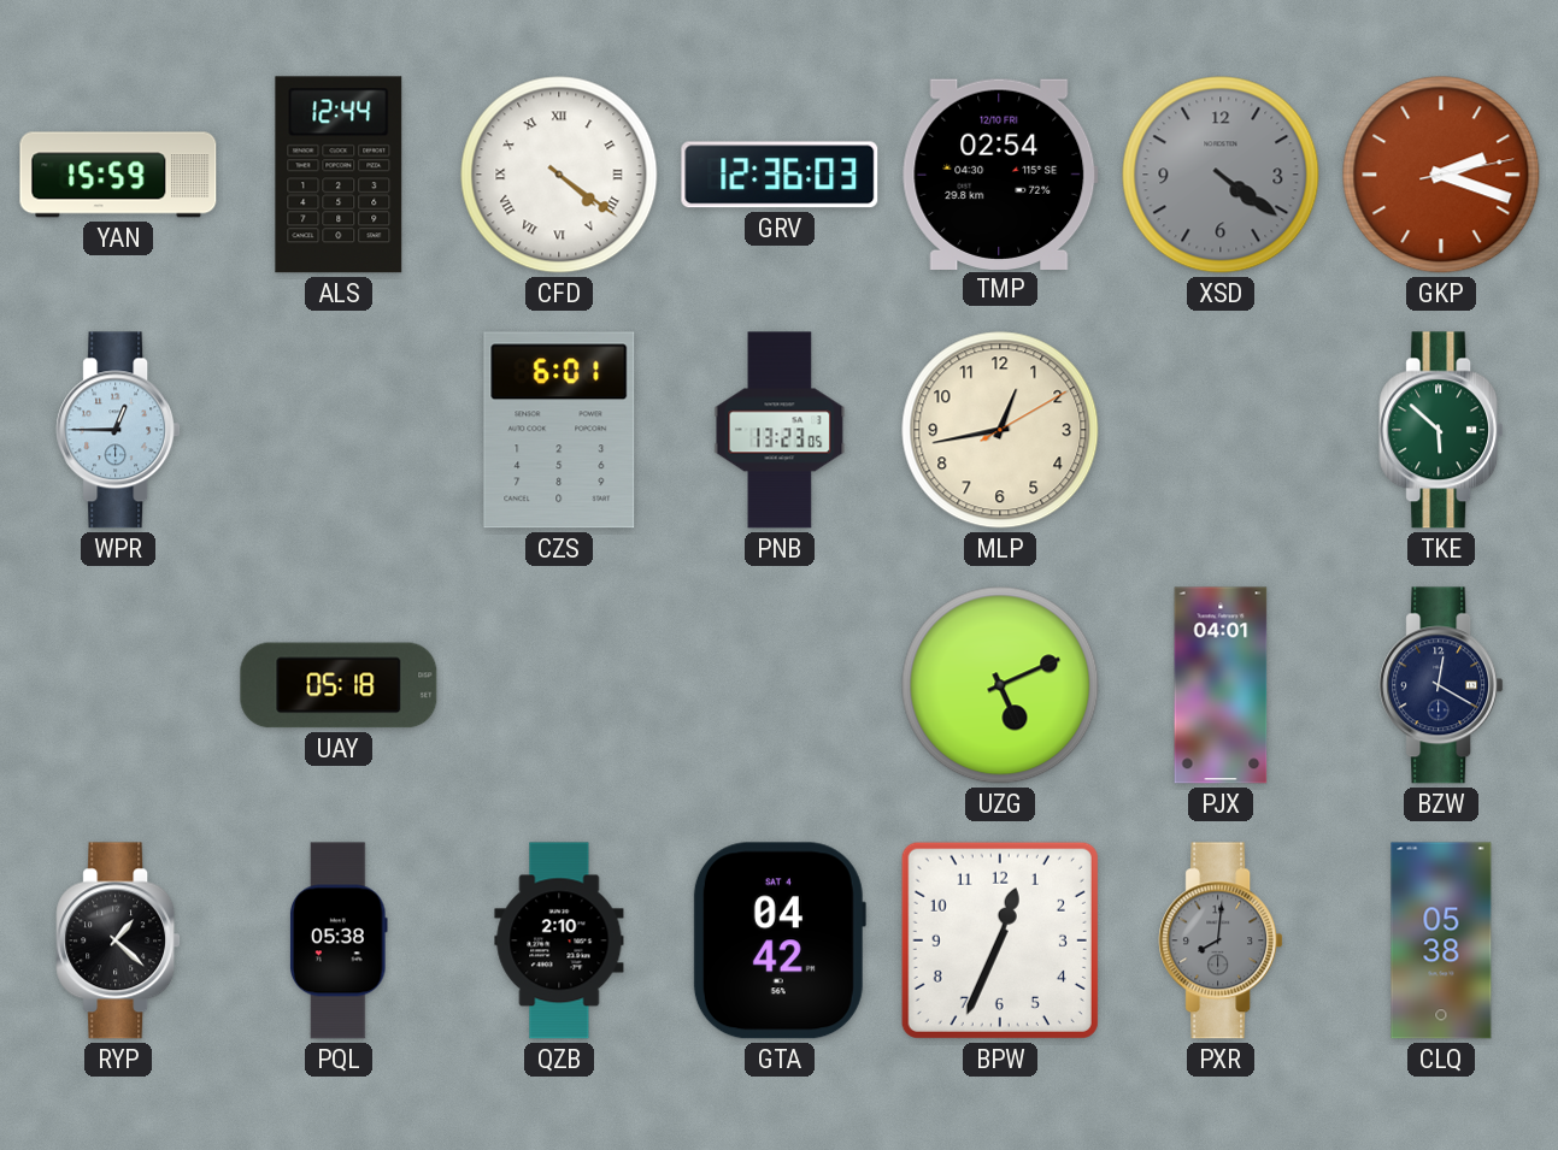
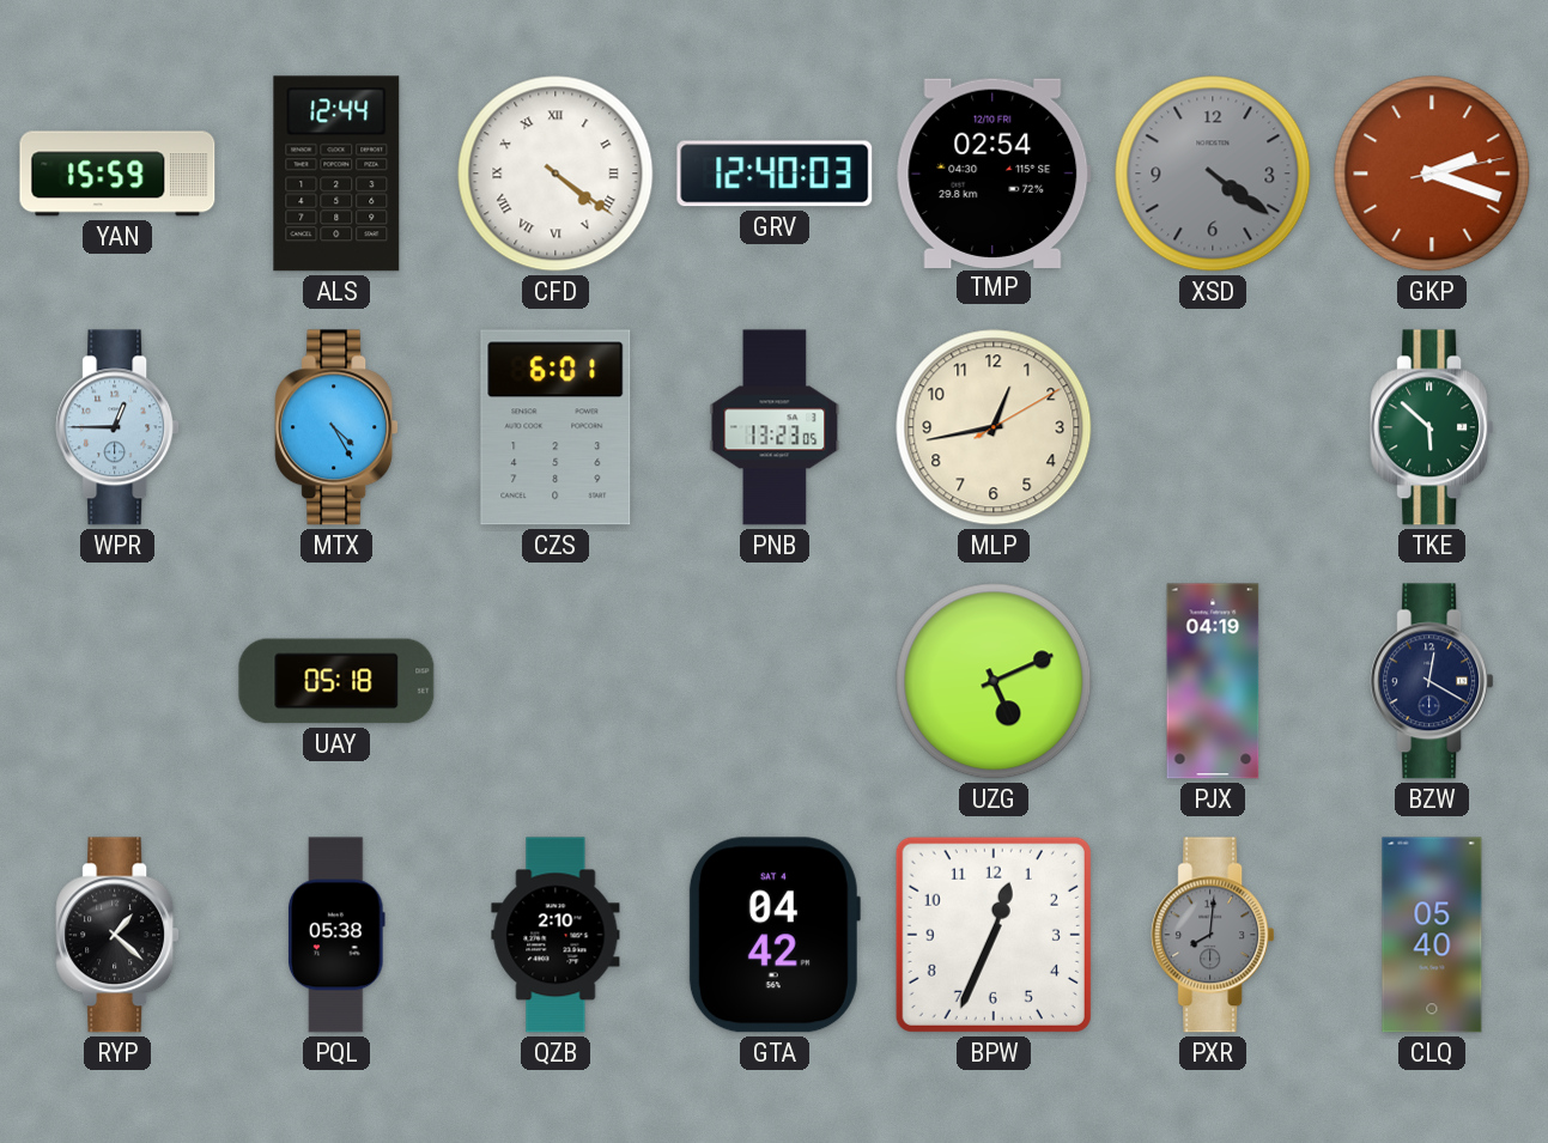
GRV: 12:36 -> 12:40
MTX: none -> 4:25
PJX: 04:01 -> 04:19
CLQ: 05:38 -> 05:40
